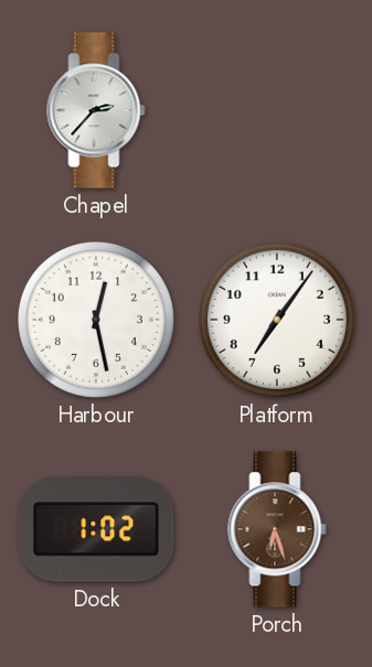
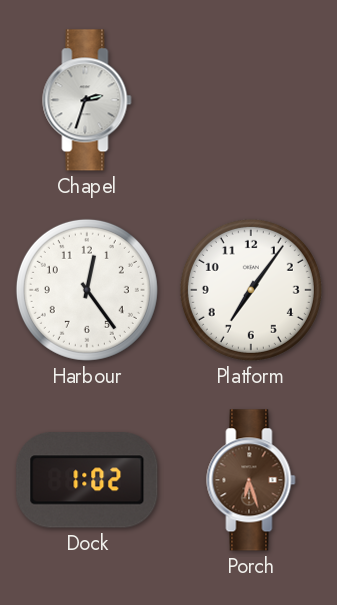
Chapel: 2:37 -> 2:33
Harbour: 12:28 -> 12:24
